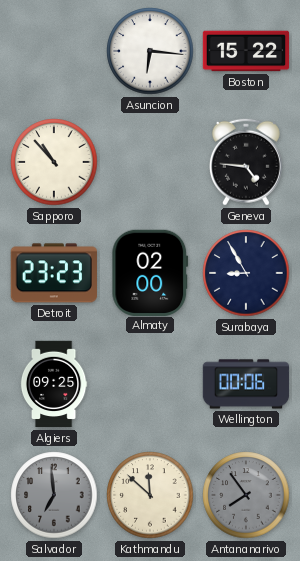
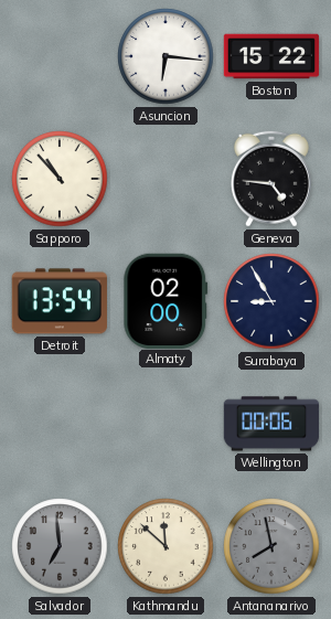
Detroit: 23:23 -> 13:54
Algiers: 09:25 -> none
Antananarivo: 7:54 -> 7:58
